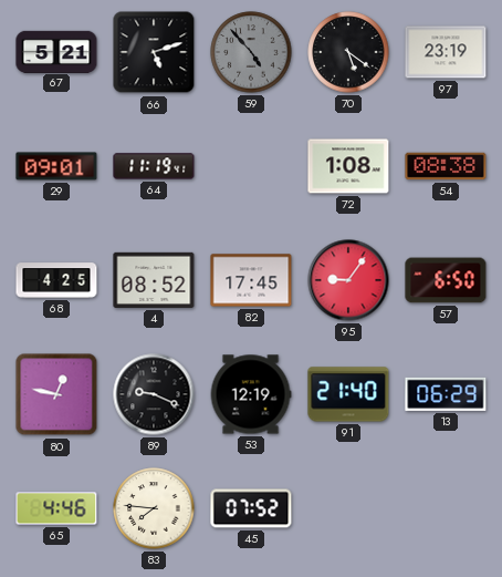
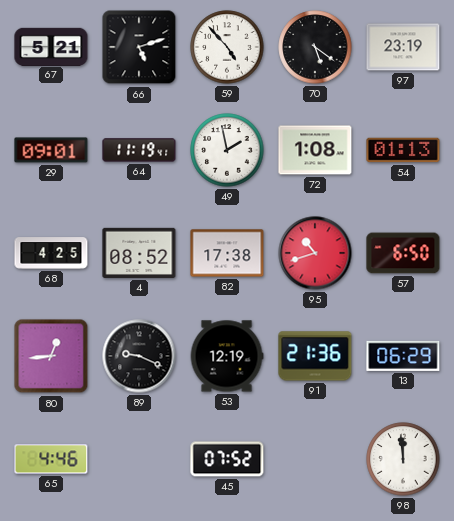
59 dial: grey -> white
49: none -> 1:58
54: 08:38 -> 01:13
82: 17:45 -> 17:38
95: 9:06 -> 10:42
80: 12:47 -> 12:44
91: 21:40 -> 21:36
83: 7:46 -> none
98: none -> 11:59
